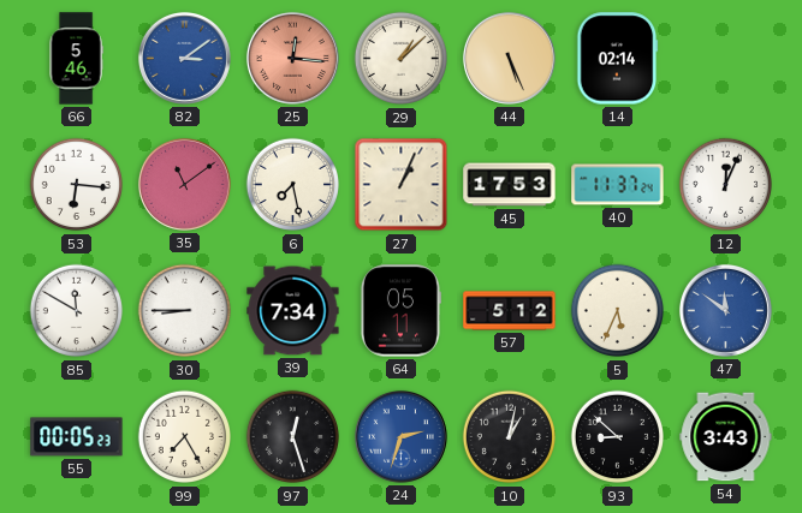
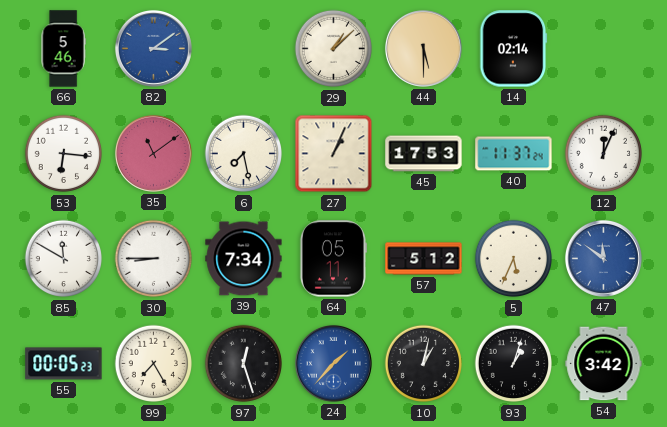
25: 12:16 -> none
44: 5:26 -> 5:30
24: 2:33 -> 1:37
93: 8:52 -> 1:03
54: 3:43 -> 3:42
